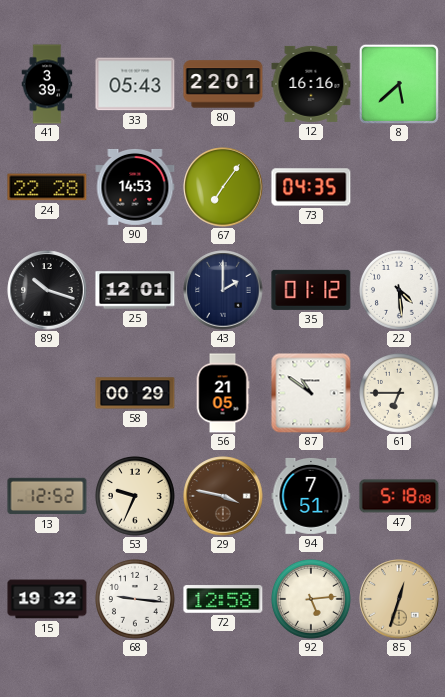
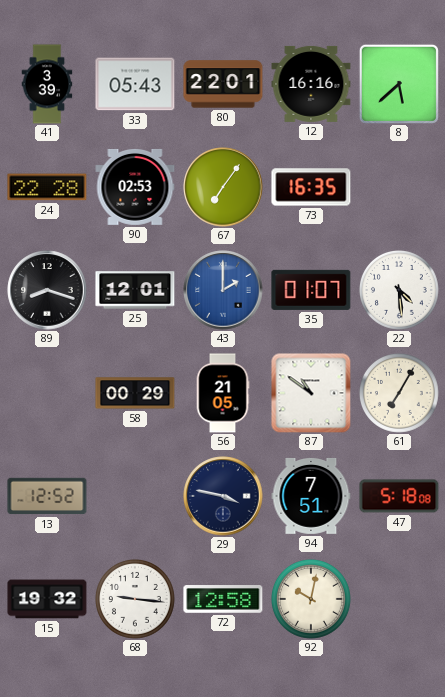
90: 14:53 -> 02:53
73: 04:35 -> 16:35
89: 10:18 -> 8:18
43 dial: navy -> blue
35: 01:12 -> 01:07
61: 6:45 -> 7:05
53: 9:34 -> none
29 dial: brown -> navy
92: 5:14 -> 10:02
85: 12:33 -> none
